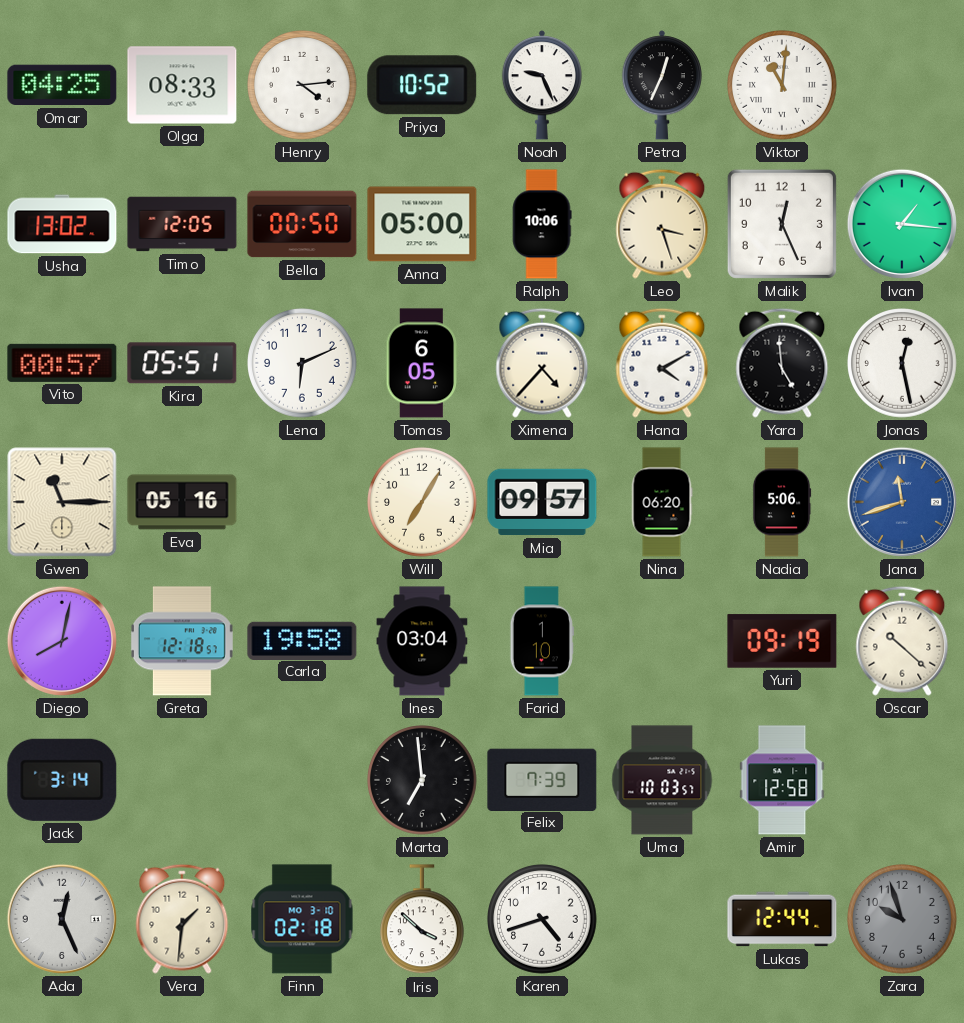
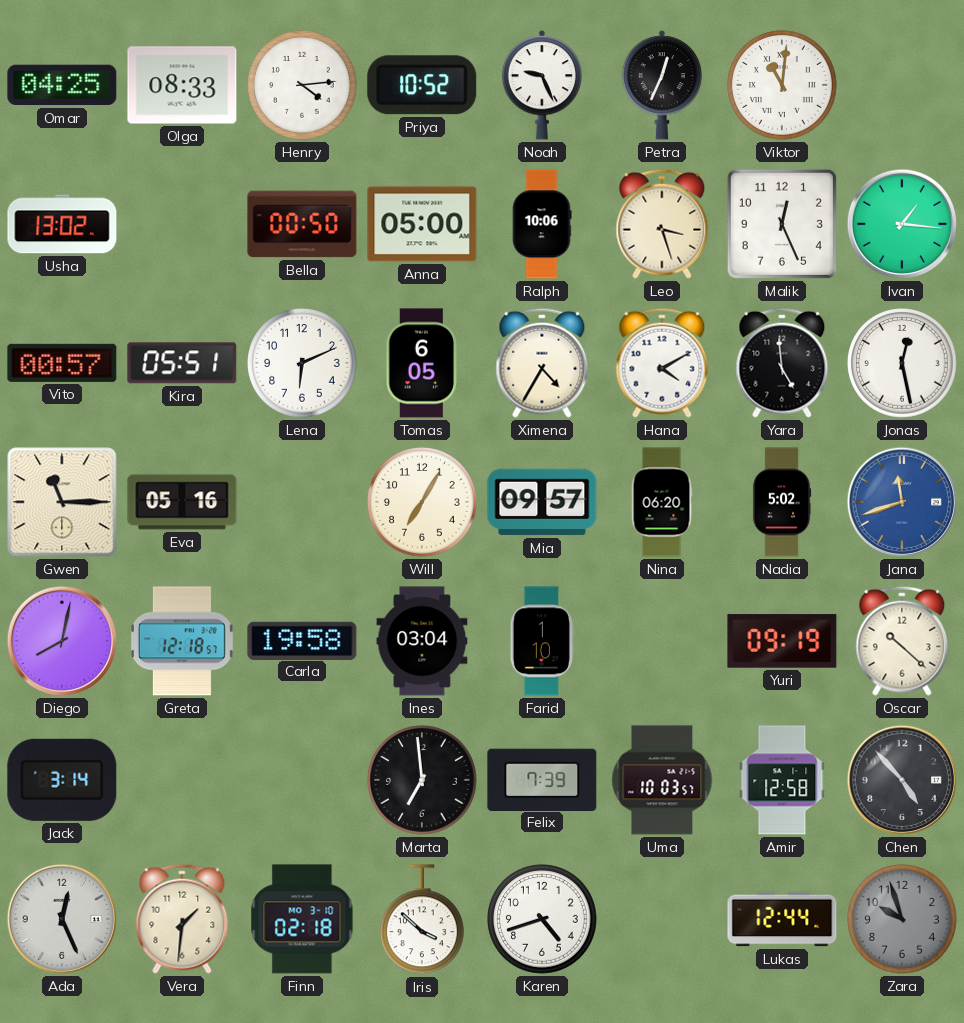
Timo: 12:05 -> none
Ximena: 4:37 -> 4:35
Nadia: 5:06 -> 5:02
Chen: none -> 4:53
